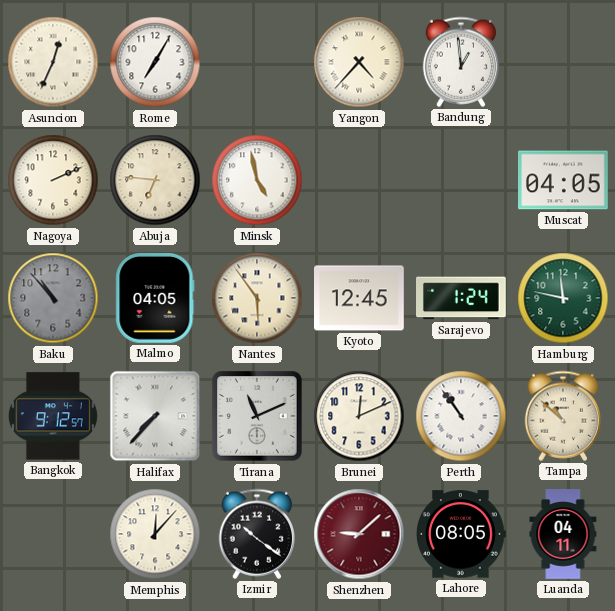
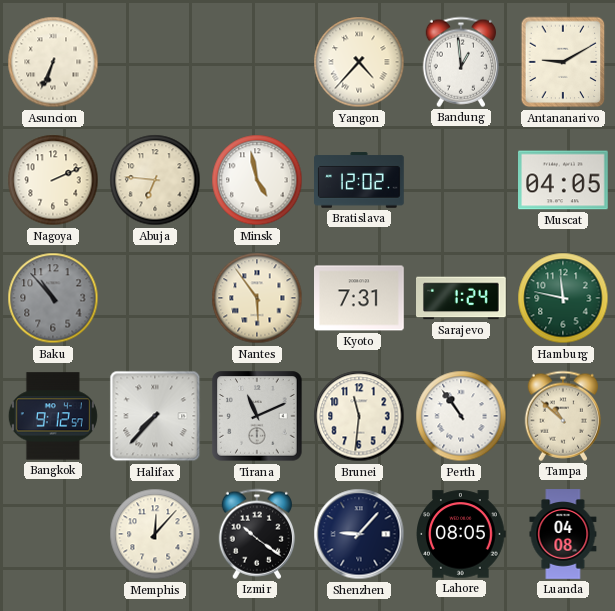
Asuncion: 12:34 -> 6:34
Rome: 7:05 -> none
Antananarivo: none -> 9:10
Bratislava: none -> 12:02
Malmo: 04:05 -> none
Kyoto: 12:45 -> 7:31
Brunei: 12:11 -> 11:31
Shenzhen: 9:08 -> 9:07
Shenzhen dial: burgundy -> navy
Luanda: 04:11 -> 04:08
